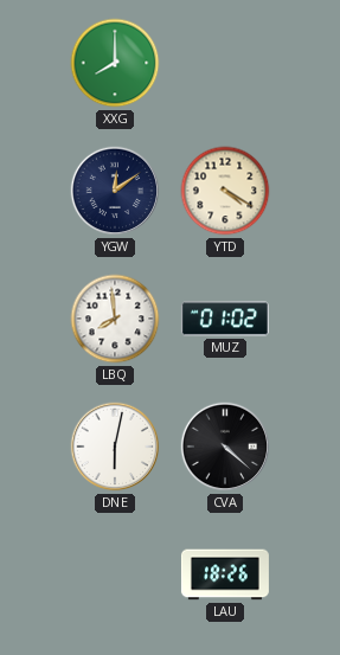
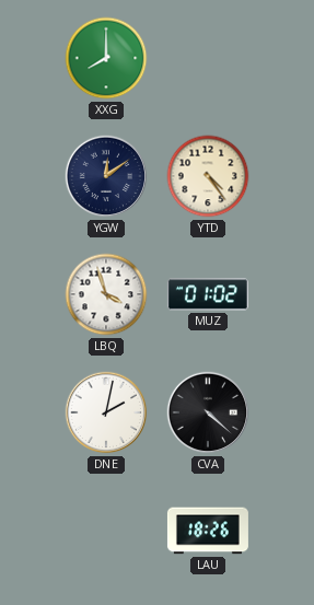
YTD: 4:20 -> 4:24
LBQ: 7:59 -> 3:57
DNE: 6:02 -> 2:02
